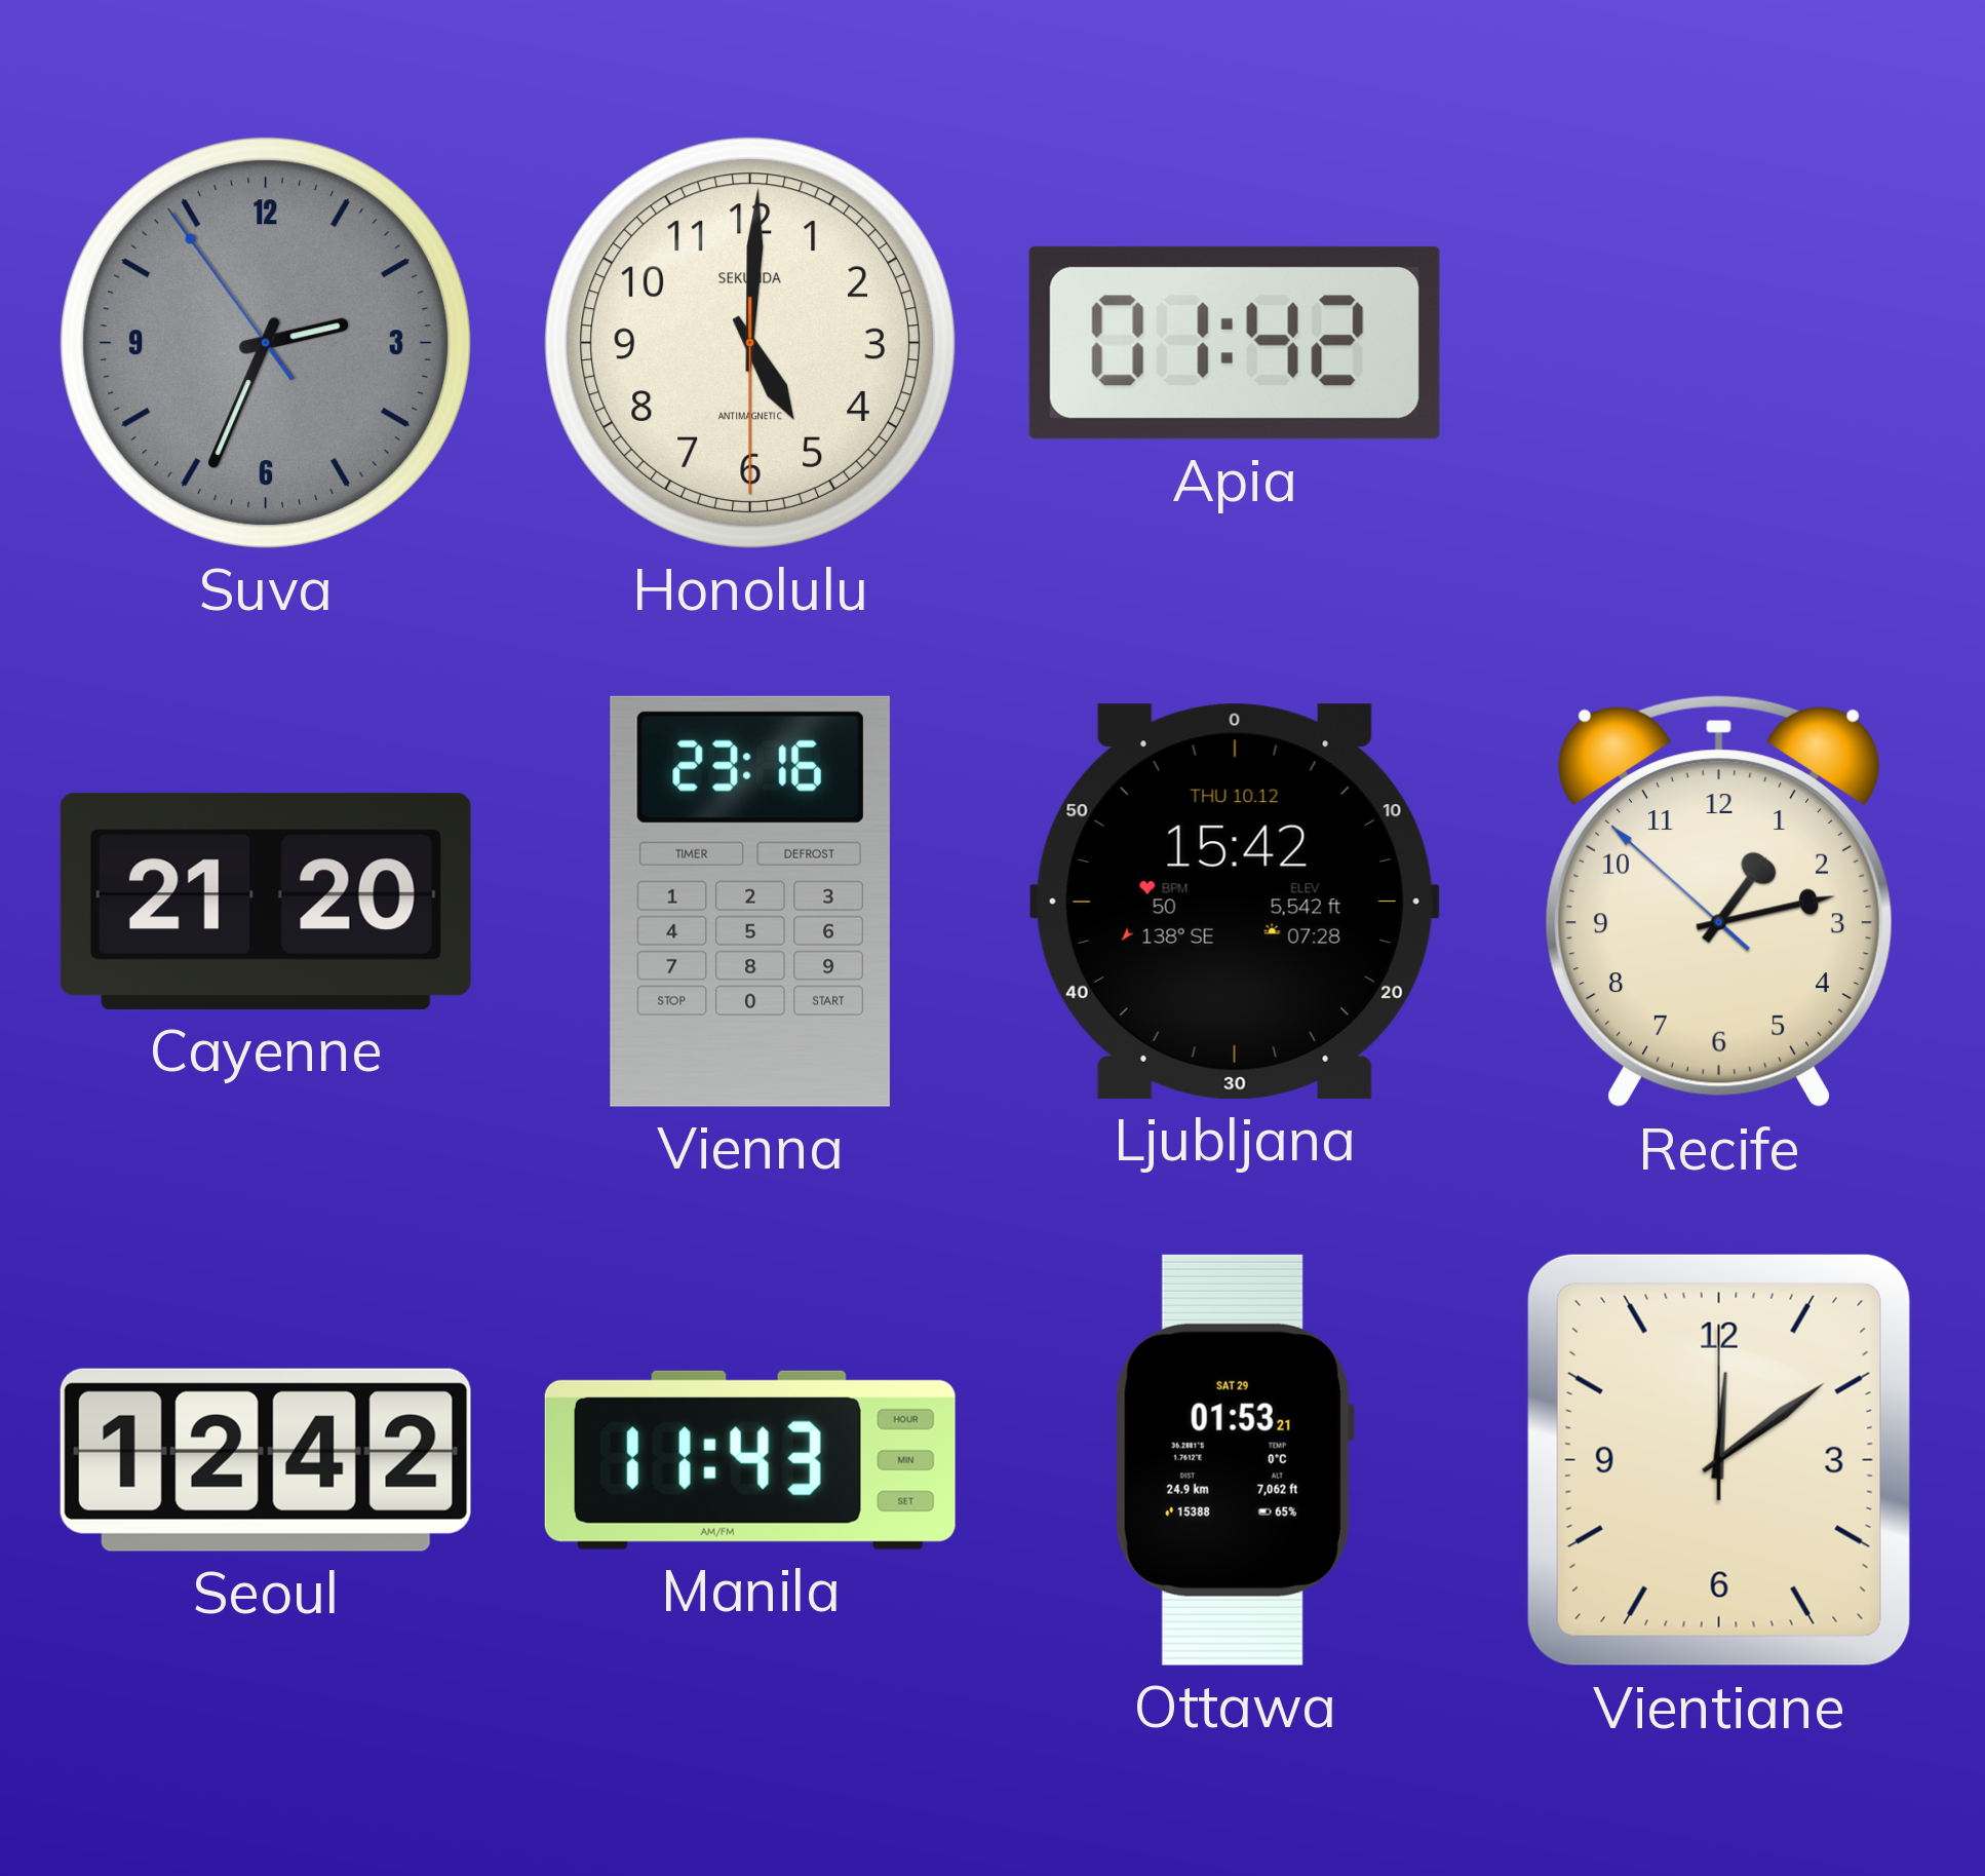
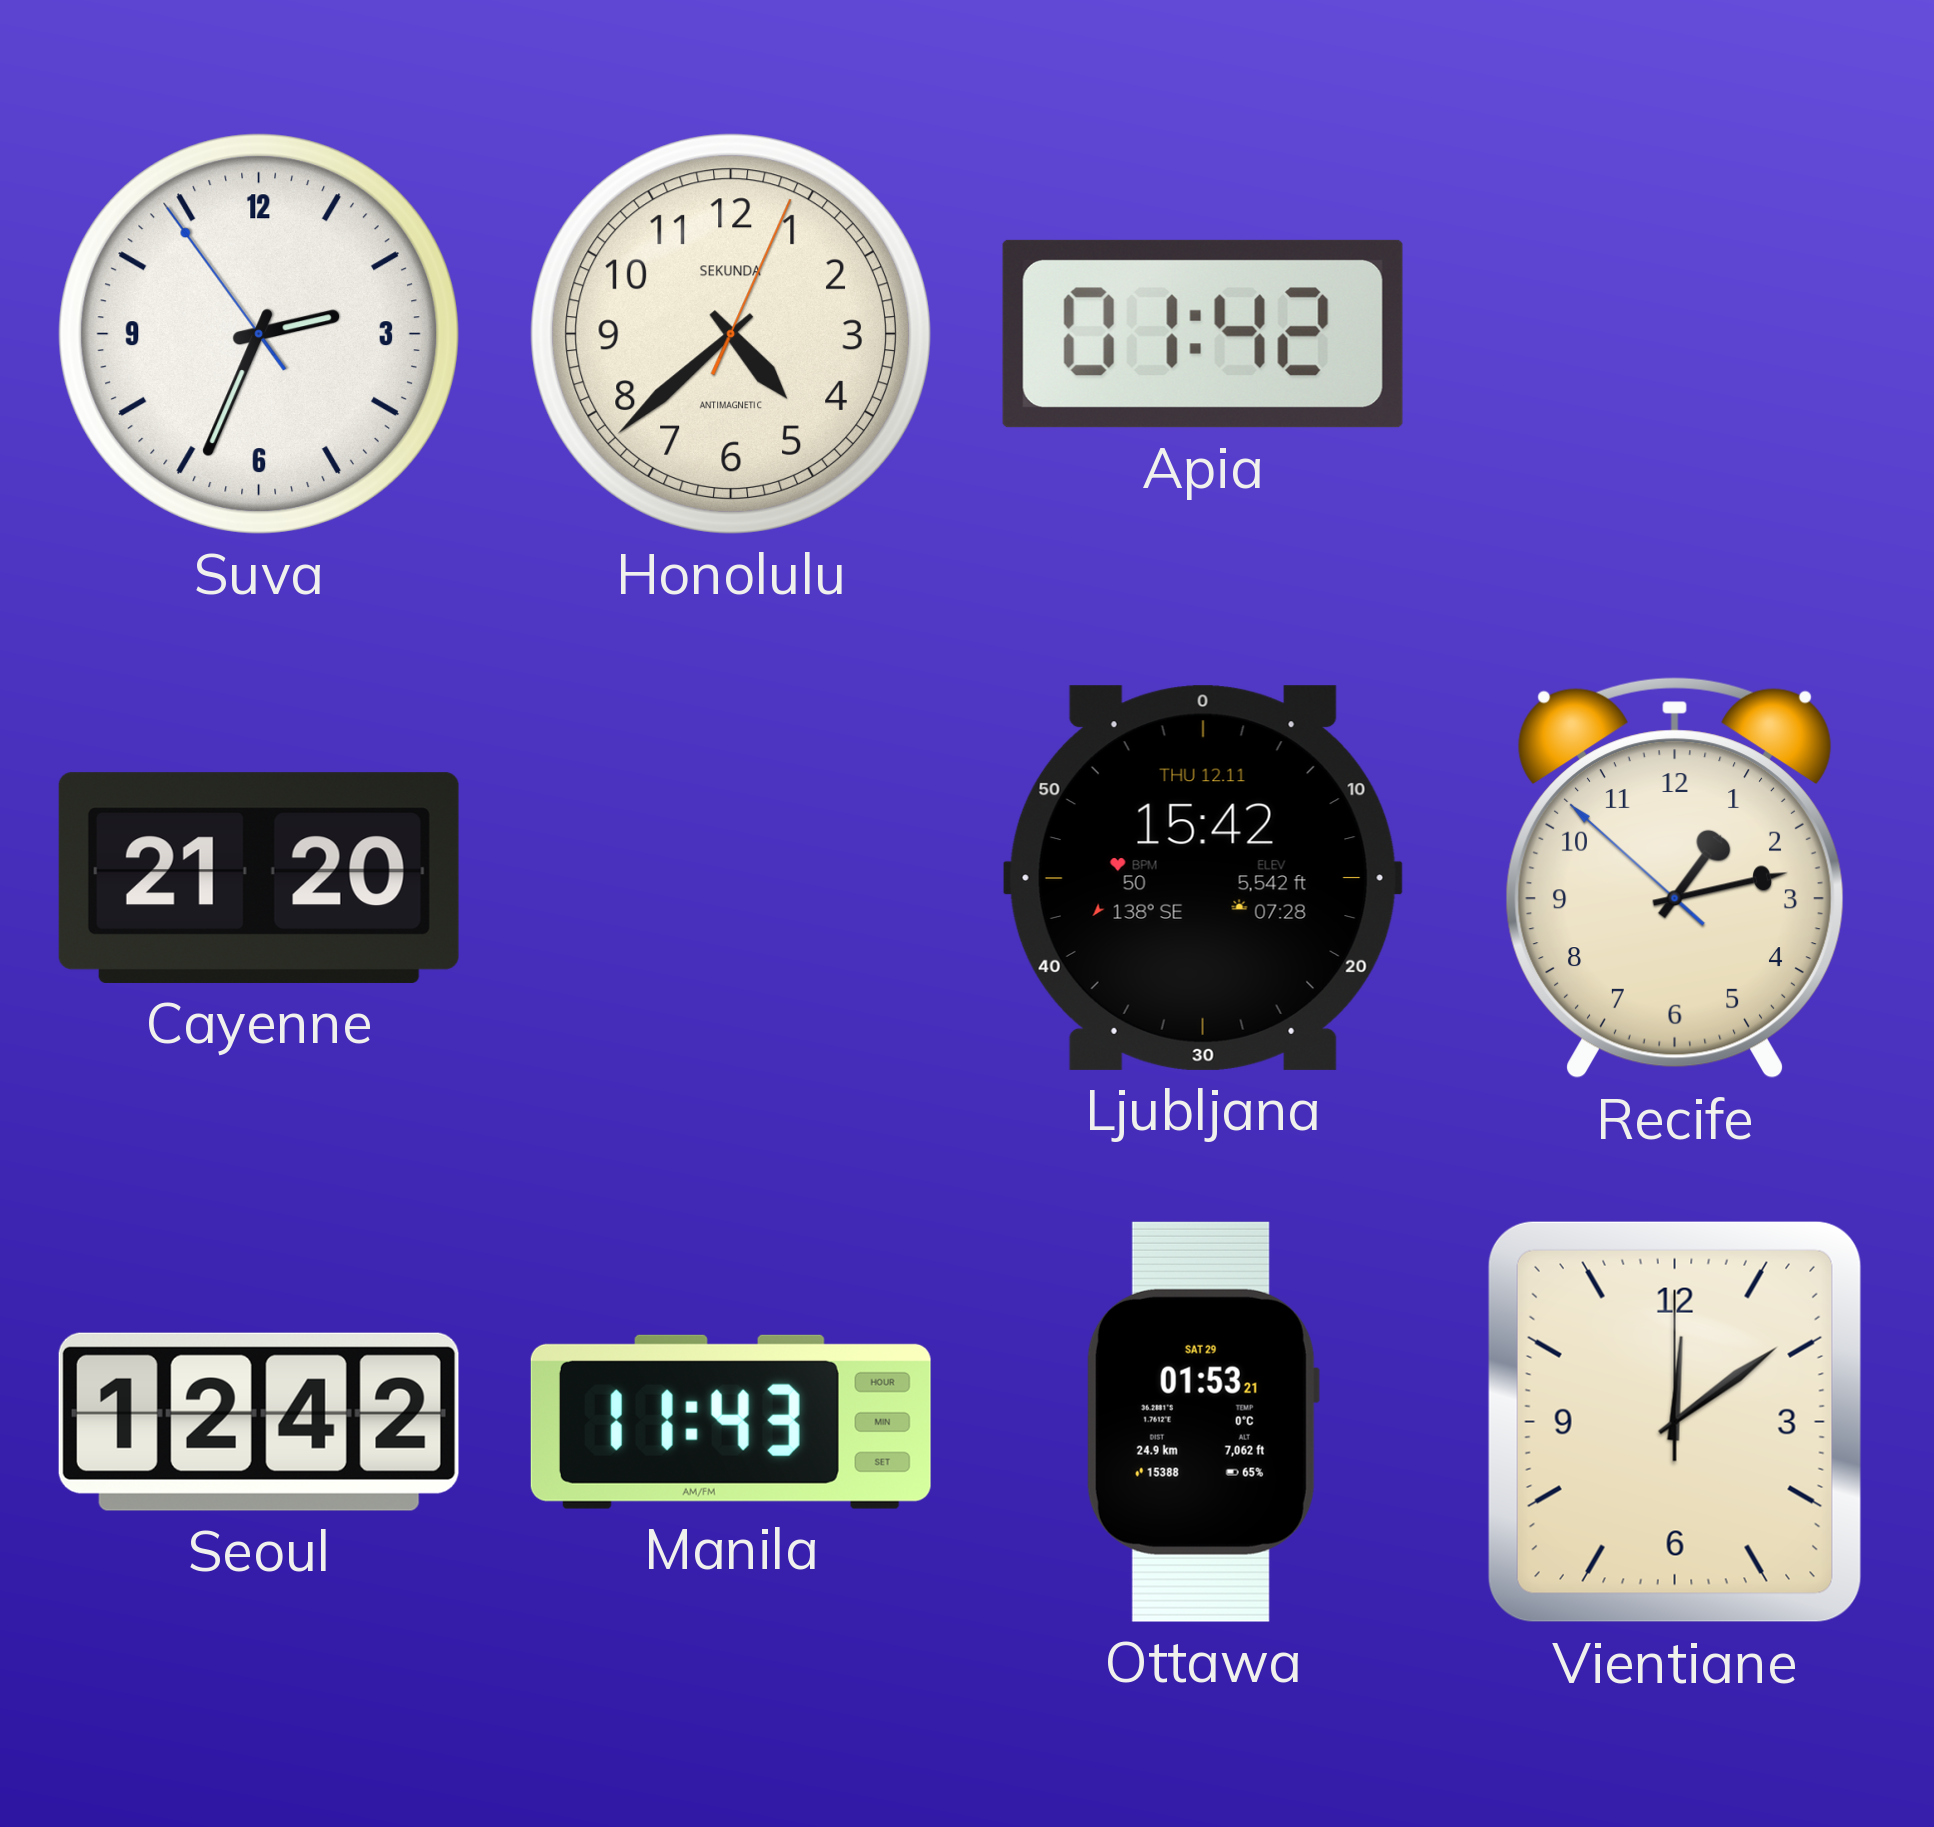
Suva dial: grey -> white
Honolulu: 5:00 -> 4:38
Vienna: 23:16 -> none
Ljubljana date: THU 10.12 -> THU 12.11
